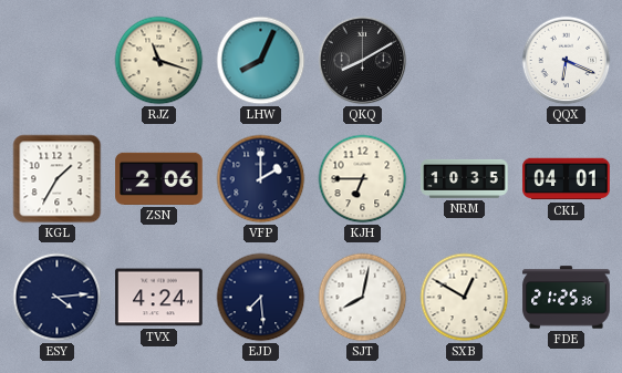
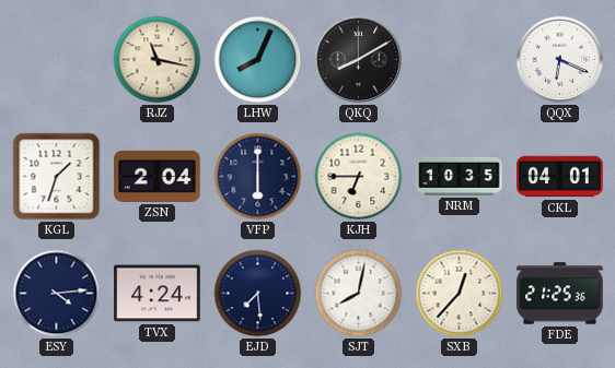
RJZ: 11:18 -> 11:17
KGL: 1:35 -> 1:33
ZSN: 2:06 -> 2:04
VFP: 2:00 -> 6:00
SXB: 12:50 -> 12:37
